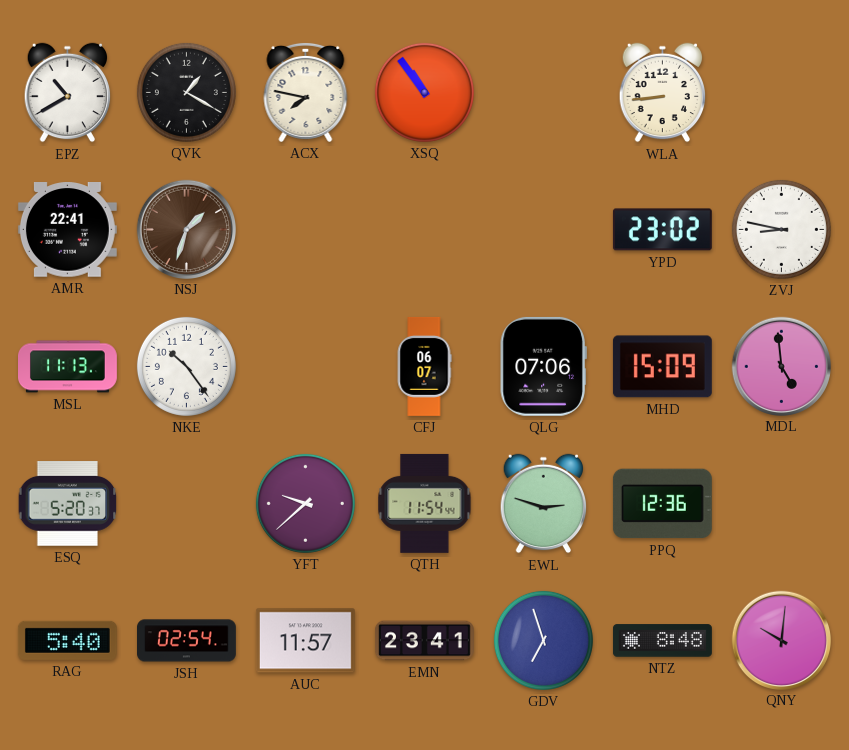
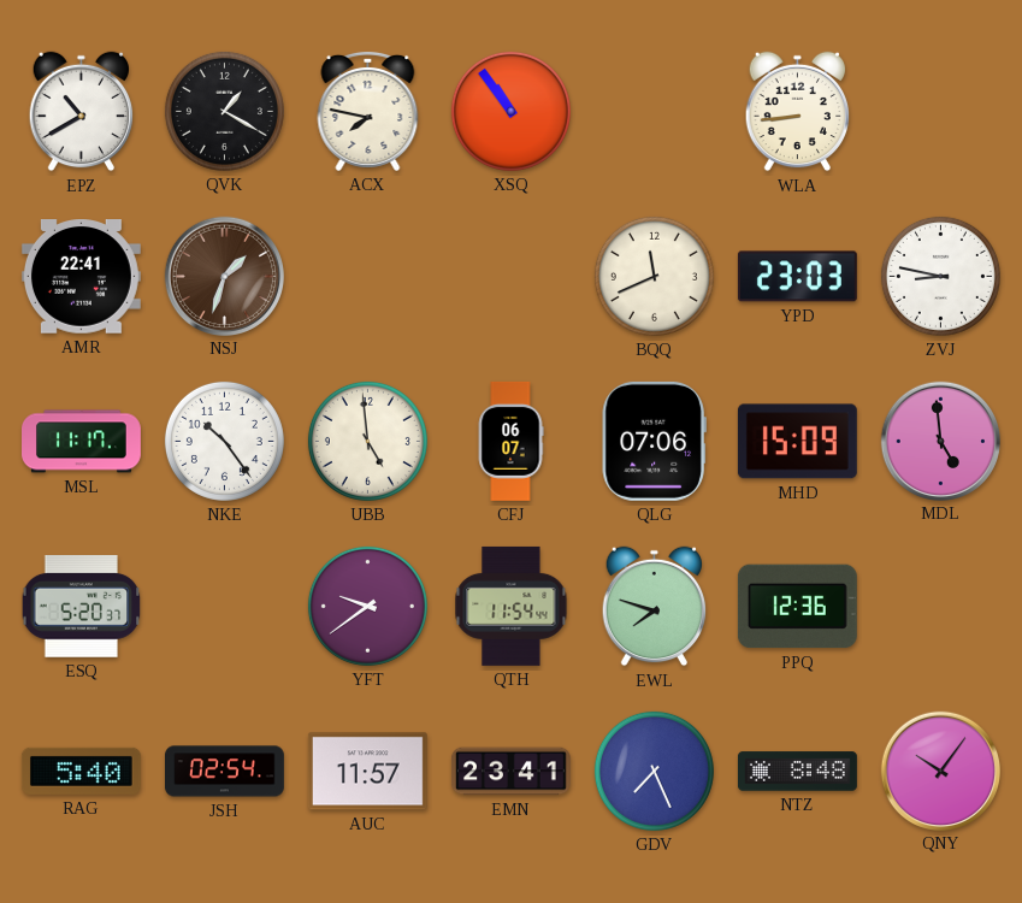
BQQ: none -> 11:41
YPD: 23:02 -> 23:03
MSL: 11:13 -> 11:17
UBB: none -> 4:59
YFT: 9:38 -> 9:39
EWL: 2:48 -> 7:48
GDV: 6:57 -> 7:26
QNY: 10:01 -> 10:06
